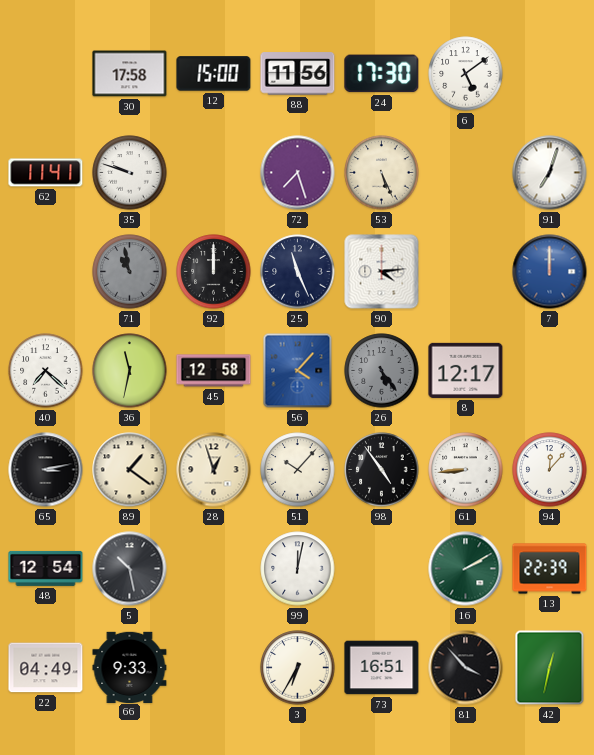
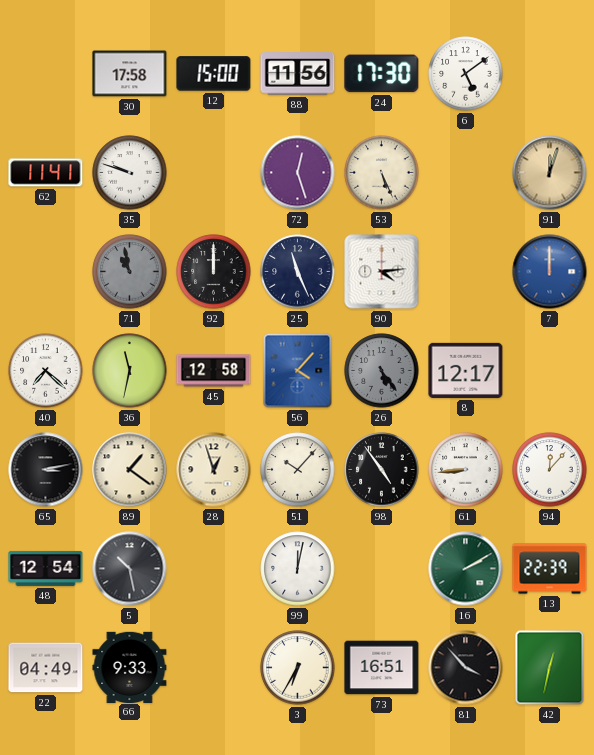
72: 7:27 -> 12:27
91: 7:03 -> 12:03
91 dial: white -> champagne
